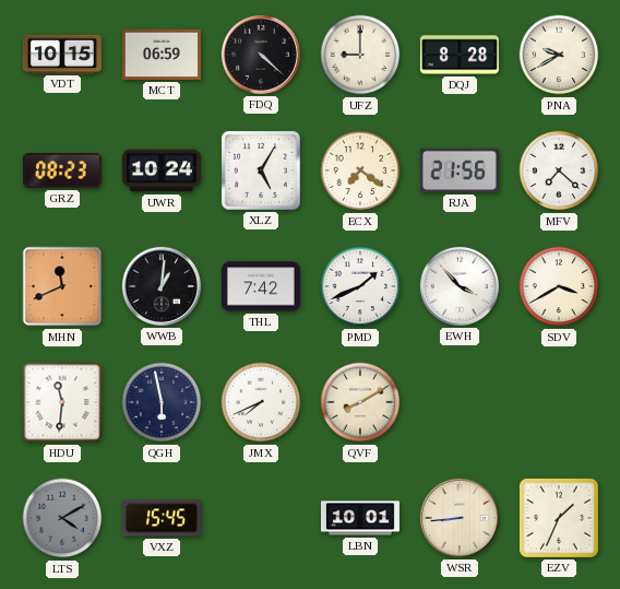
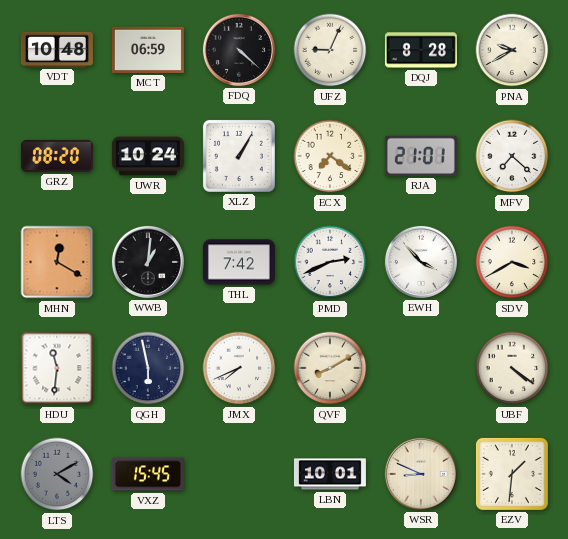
VDT: 10:15 -> 10:48
UFZ: 9:00 -> 9:04
GRZ: 08:23 -> 08:20
XLZ: 5:05 -> 1:05
RJA: 21:56 -> 21:01
MHN: 11:41 -> 12:20
PMD: 1:41 -> 2:41
UBF: none -> 4:21
WSR: 8:44 -> 8:49
EZV: 1:34 -> 1:31
